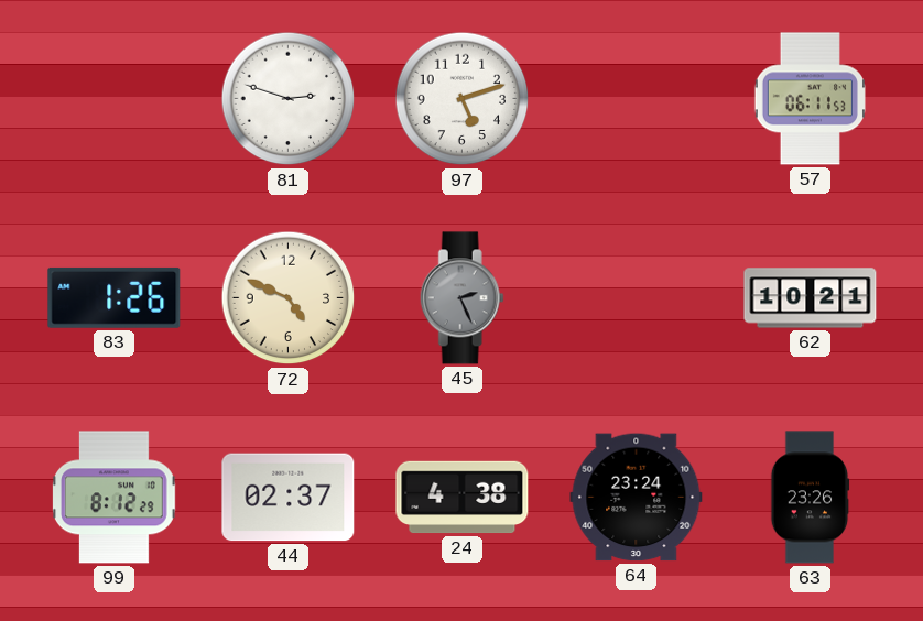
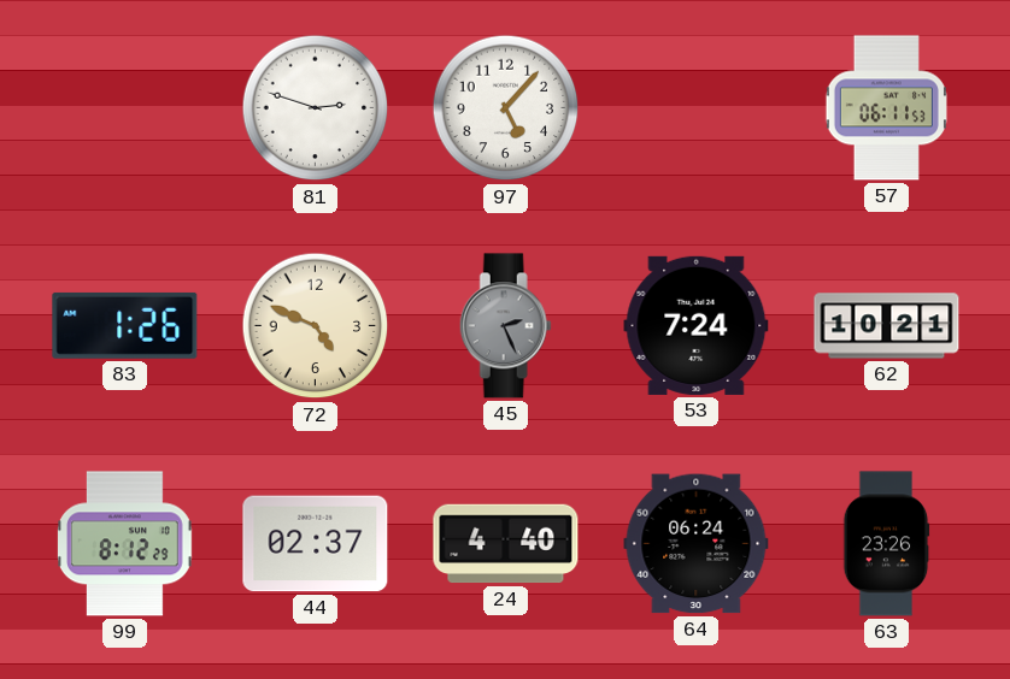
97: 5:12 -> 5:07
53: none -> 7:24
24: 4:38 -> 4:40
64: 23:24 -> 06:24
